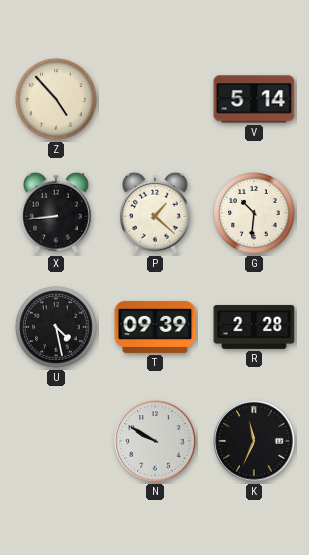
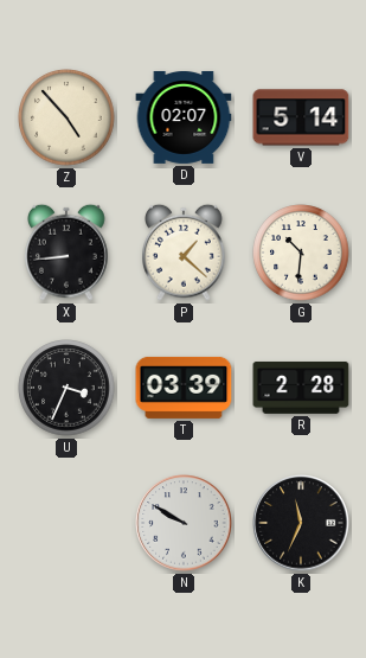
D: none -> 02:07
U: 4:28 -> 3:34
T: 09:39 -> 03:39
